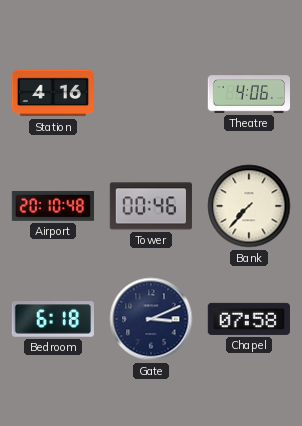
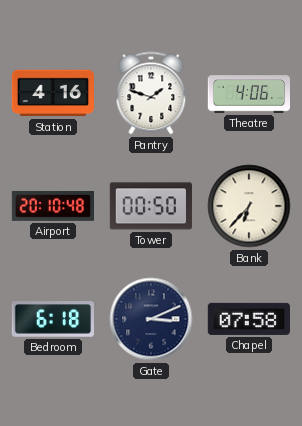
Pantry: none -> 1:48
Tower: 00:46 -> 00:50
Bank: 7:37 -> 6:37
